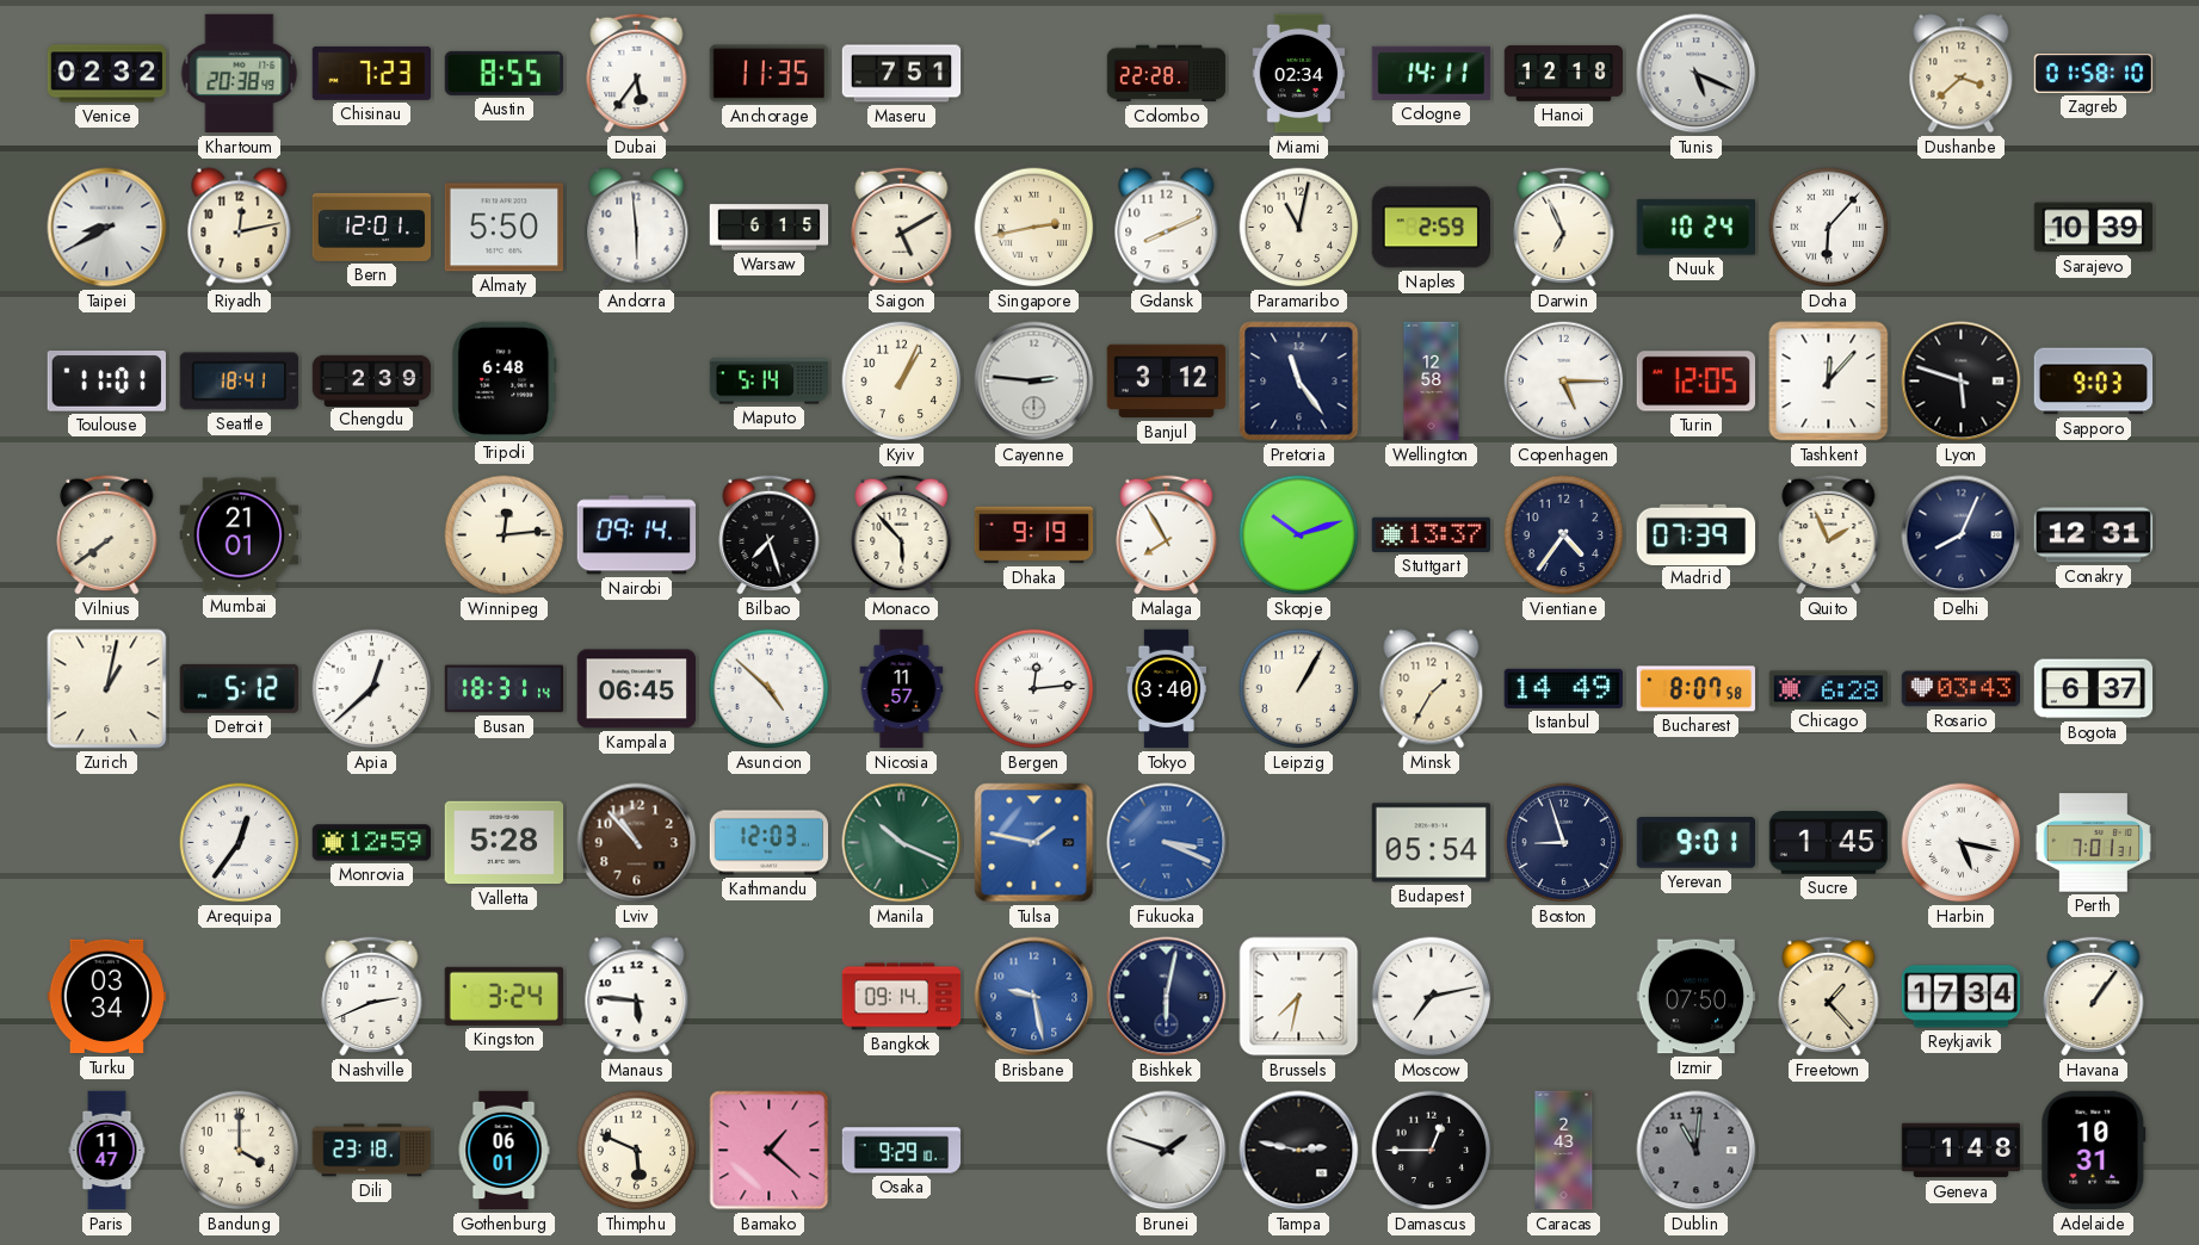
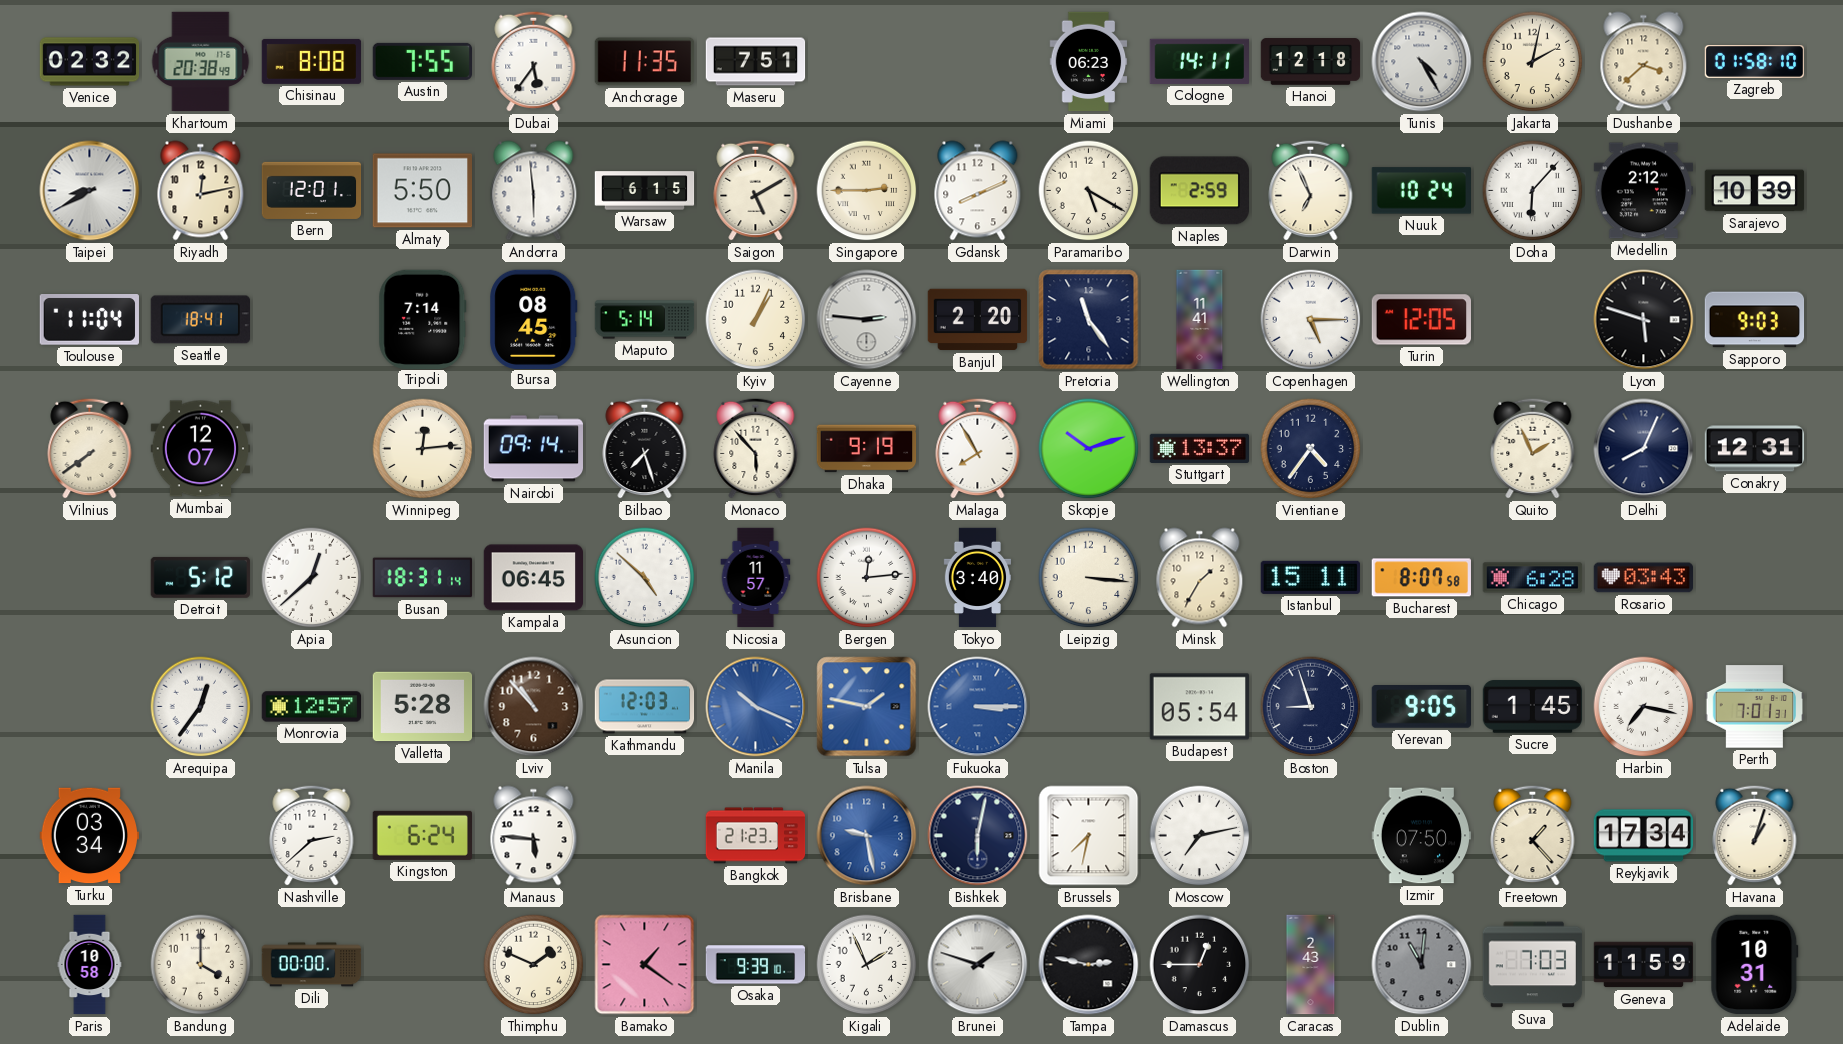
Chisinau: 7:23 -> 8:08
Austin: 8:55 -> 7:55
Colombo: 22:28 -> none
Miami: 02:34 -> 06:23
Tunis: 5:19 -> 4:25
Jakarta: none -> 2:02
Singapore: 2:43 -> 2:45
Paramaribo: 11:02 -> 5:20
Medellin: none -> 2:12
Toulouse: 11:01 -> 11:04
Chengdu: 2:39 -> none
Tripoli: 6:48 -> 7:14
Bursa: none -> 08:45
Banjul: 3:12 -> 2:20
Wellington: 12:58 -> 11:41
Tashkent: 12:07 -> none
Mumbai: 21:01 -> 12:07
Madrid: 07:39 -> none
Zurich: 1:02 -> none
Leipzig: 1:05 -> 3:16
Istanbul: 14:49 -> 15:11
Bogota: 6:37 -> none
Monrovia: 12:59 -> 12:57
Manila dial: green -> blue
Fukuoka: 3:19 -> 3:15
Yerevan: 9:01 -> 9:05
Harbin: 5:17 -> 7:17
Nashville: 2:41 -> 2:38
Kingston: 3:24 -> 6:24
Bangkok: 09:14 -> 21:23
Havana: 1:06 -> 1:03
Paris: 11:47 -> 10:58
Dili: 23:18 -> 00:00
Gothenburg: 06:01 -> none
Thimphu: 5:49 -> 1:49
Bamako: 1:22 -> 1:21
Osaka: 9:29 -> 9:39
Kigali: none -> 1:56
Suva: none -> 7:03
Geneva: 1:48 -> 11:59
